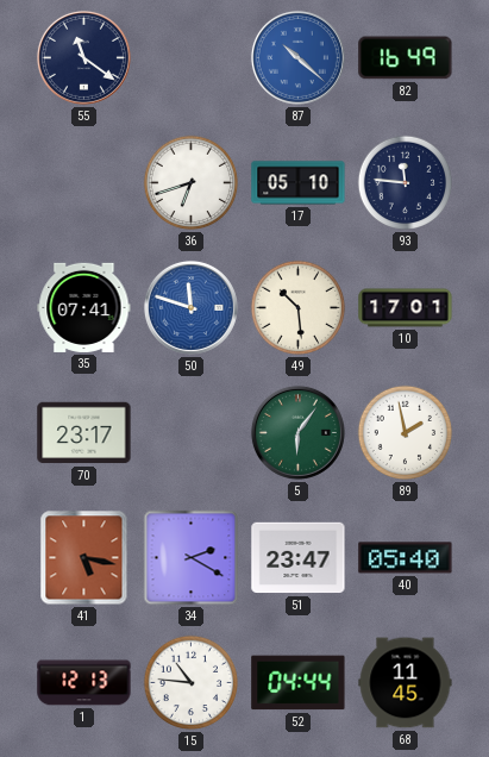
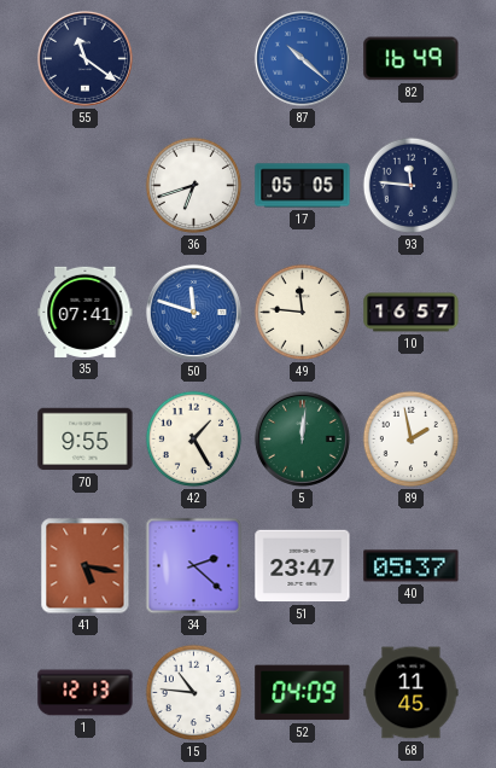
17: 05:10 -> 05:05
49: 10:29 -> 11:46
10: 17:01 -> 16:57
70: 23:17 -> 9:55
42: none -> 1:25
5: 6:06 -> 12:01
34: 2:20 -> 2:22
40: 05:40 -> 05:37
52: 04:44 -> 04:09
